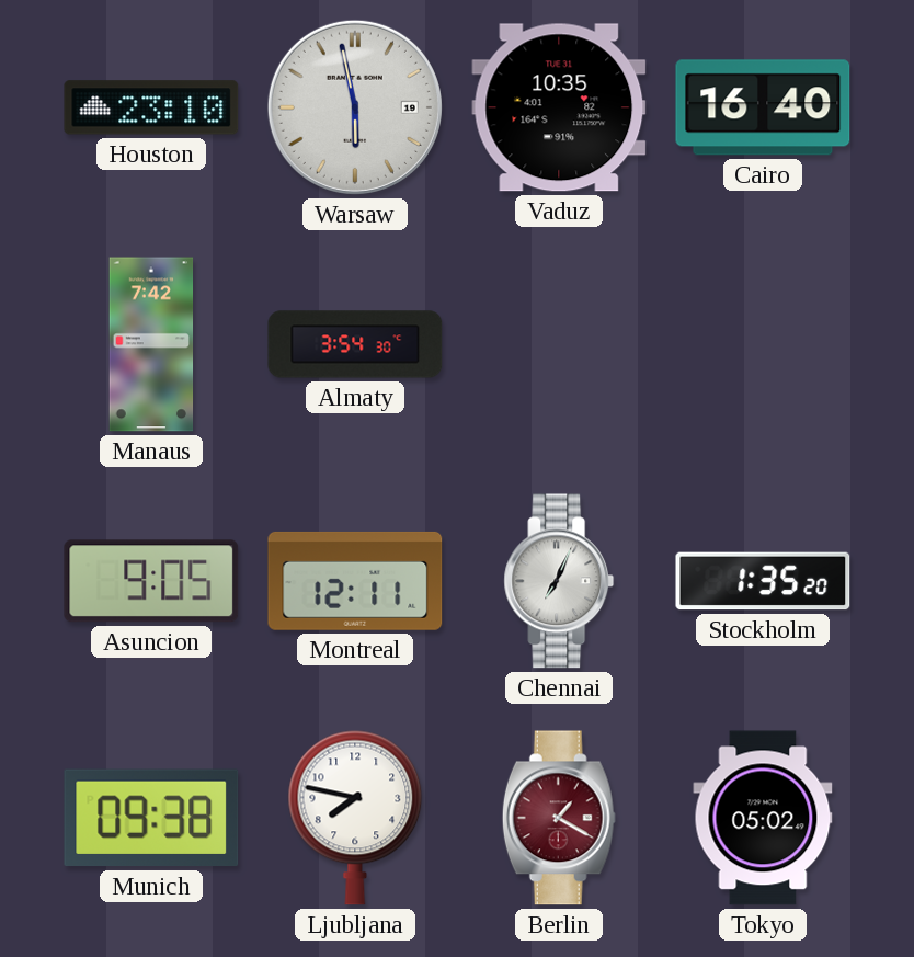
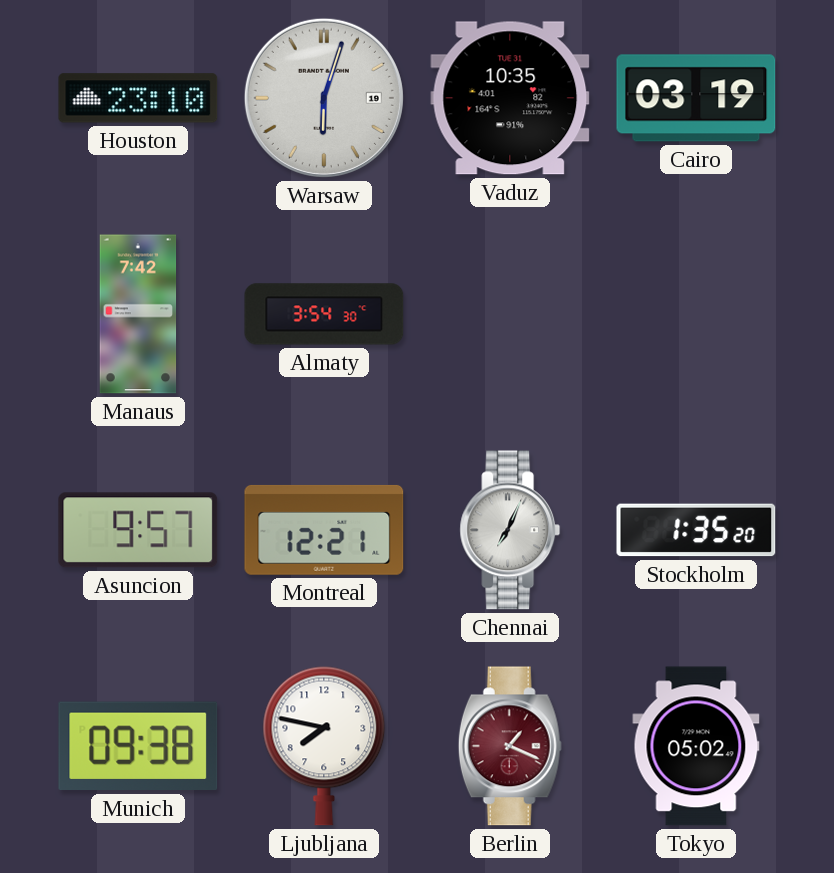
Warsaw: 5:58 -> 6:03
Cairo: 16:40 -> 03:19
Asuncion: 9:05 -> 9:57
Montreal: 12:11 -> 12:21
Berlin: 1:20 -> 1:19
